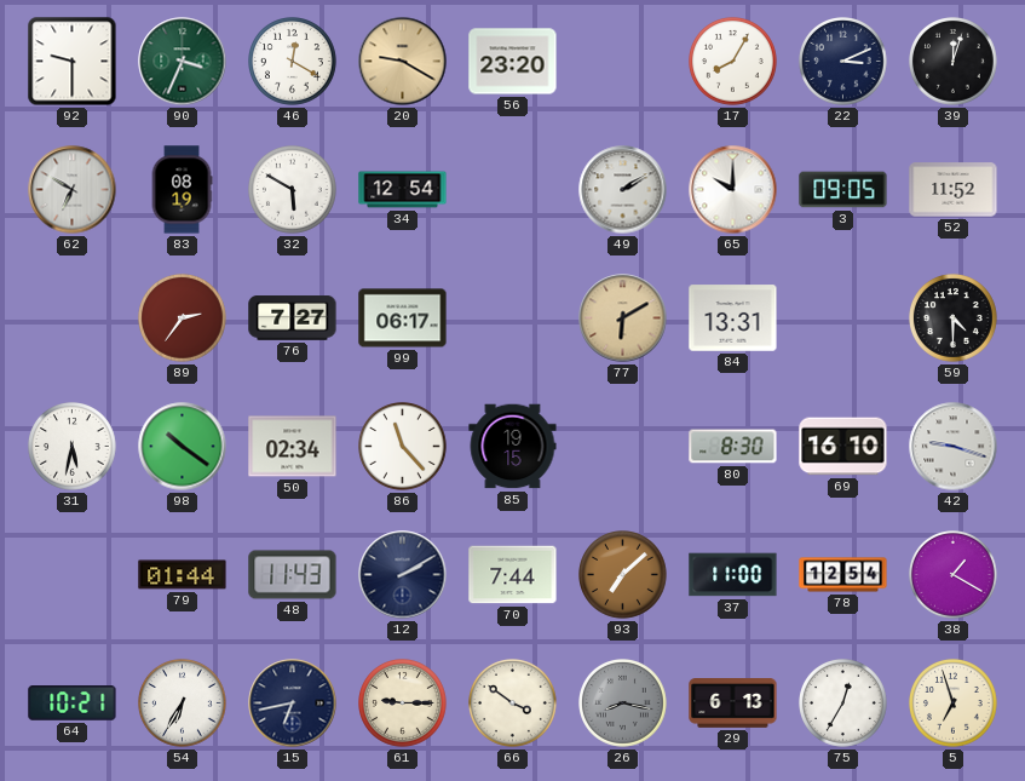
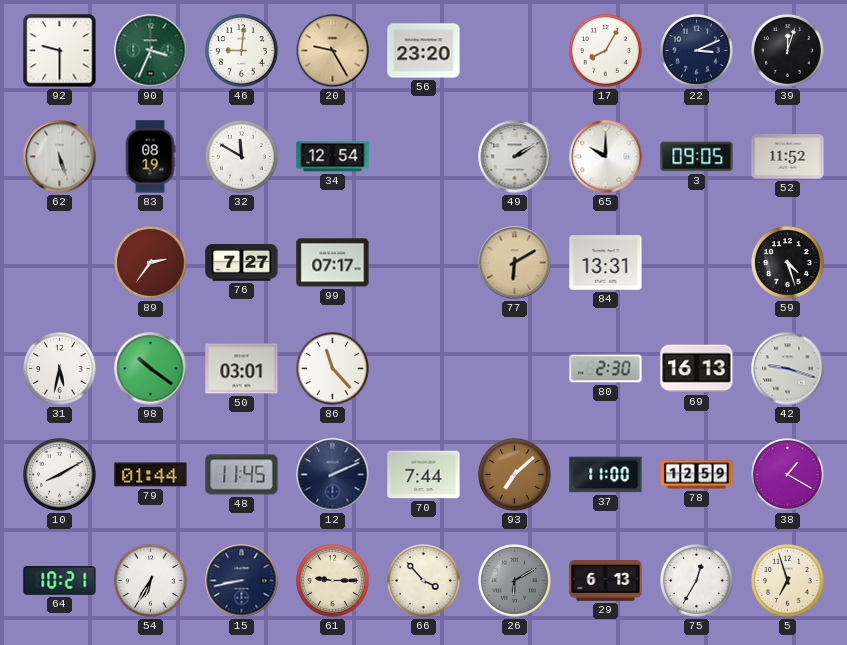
46: 12:20 -> 9:01
20: 9:20 -> 9:25
62: 6:50 -> 5:27
32: 5:50 -> 11:50
99: 06:17 -> 07:17
59: 4:30 -> 4:27
50: 02:34 -> 03:01
85: 19:15 -> none
80: 8:30 -> 2:30
69: 16:10 -> 16:13
10: none -> 8:10
48: 11:43 -> 11:45
12: 2:10 -> 2:11
78: 12:54 -> 12:59
15: 6:43 -> 8:43
66: 3:51 -> 3:53
26: 8:17 -> 6:10
